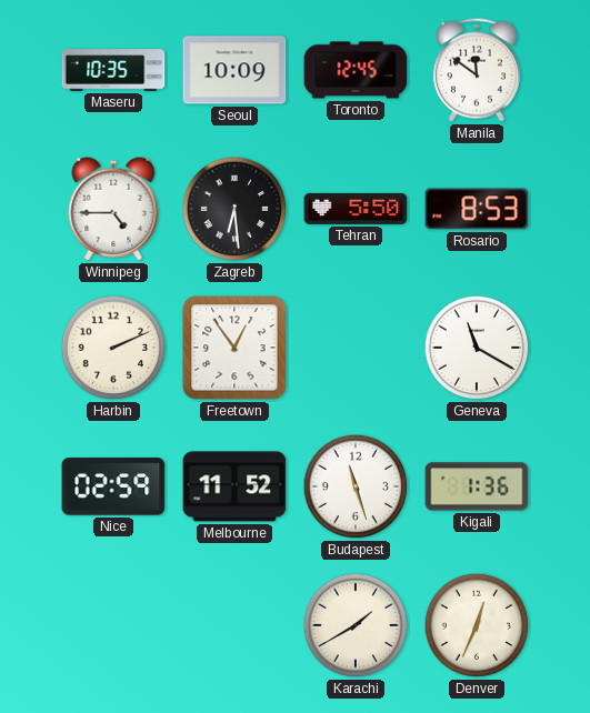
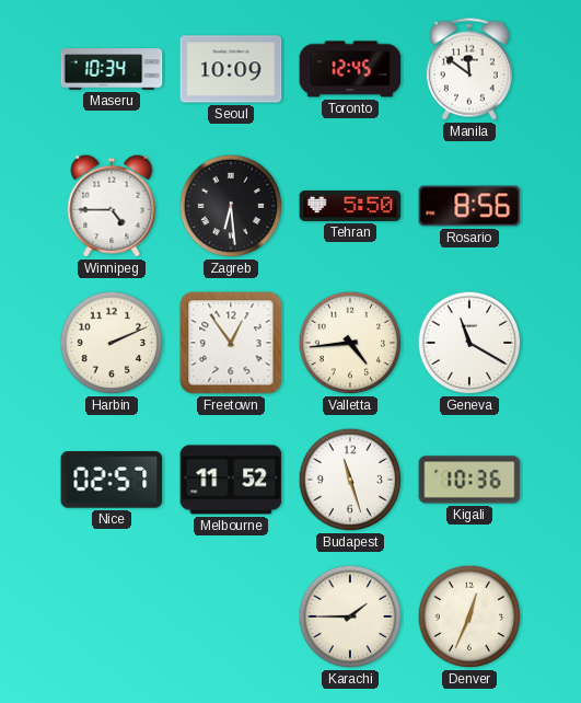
Maseru: 10:35 -> 10:34
Rosario: 8:53 -> 8:56
Valletta: none -> 4:44
Nice: 02:59 -> 02:57
Kigali: 1:36 -> 10:36
Karachi: 1:40 -> 1:45
